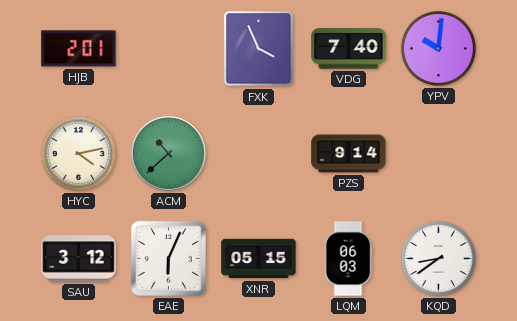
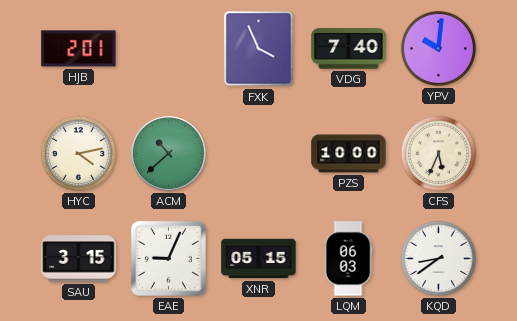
PZS: 9:14 -> 10:00
CFS: none -> 5:34
SAU: 3:12 -> 3:15
EAE: 6:04 -> 9:04
